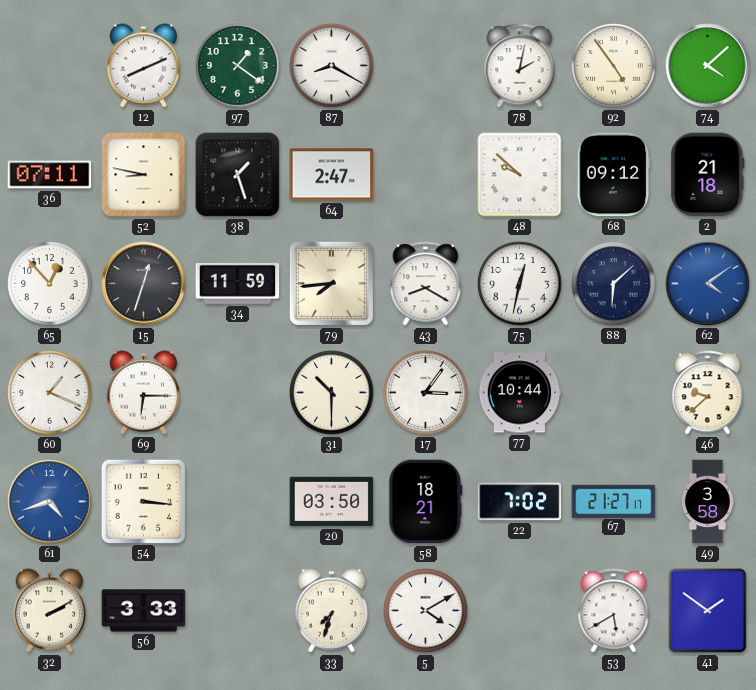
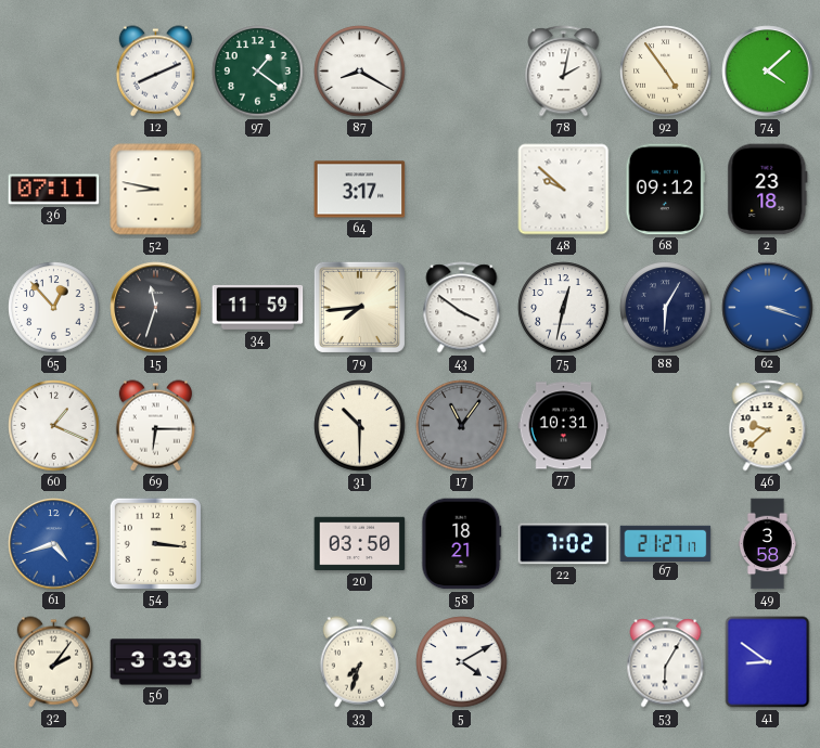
38: 1:27 -> none
64: 2:47 -> 3:17
2: 21:18 -> 23:18
15: 12:33 -> 11:33
43: 8:20 -> 3:51
88: 6:08 -> 6:05
62: 4:09 -> 3:18
17: 3:06 -> 11:06
17 dial: white -> grey
77: 10:44 -> 10:31
32: 2:10 -> 2:06
53: 5:40 -> 6:05
41: 1:51 -> 8:51
